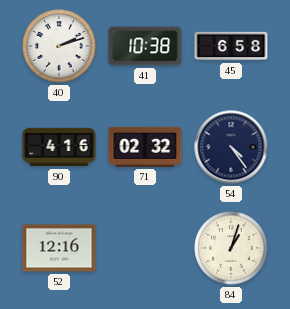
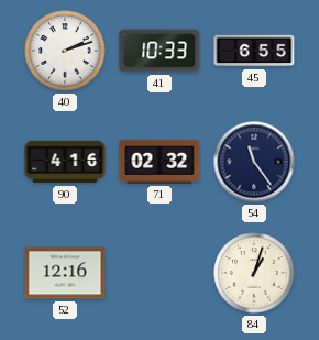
41: 10:38 -> 10:33
45: 6:58 -> 6:55
54: 4:24 -> 11:24
